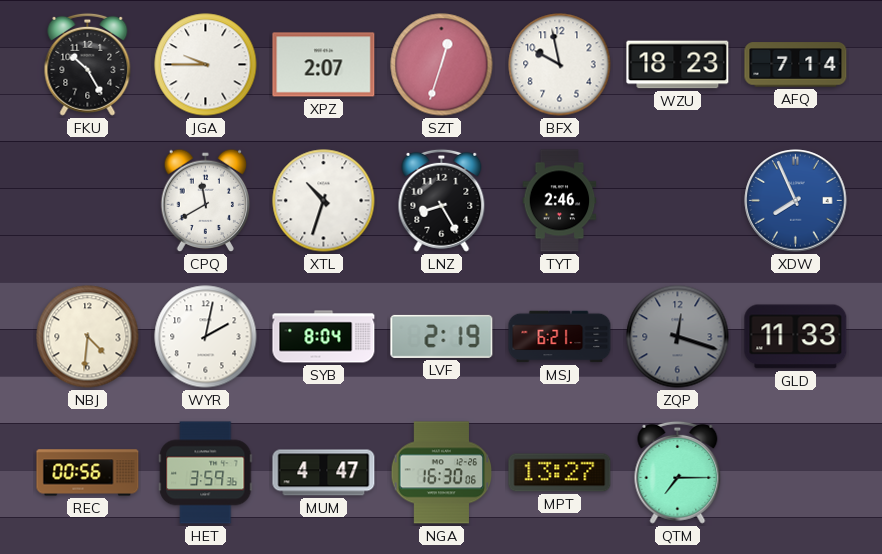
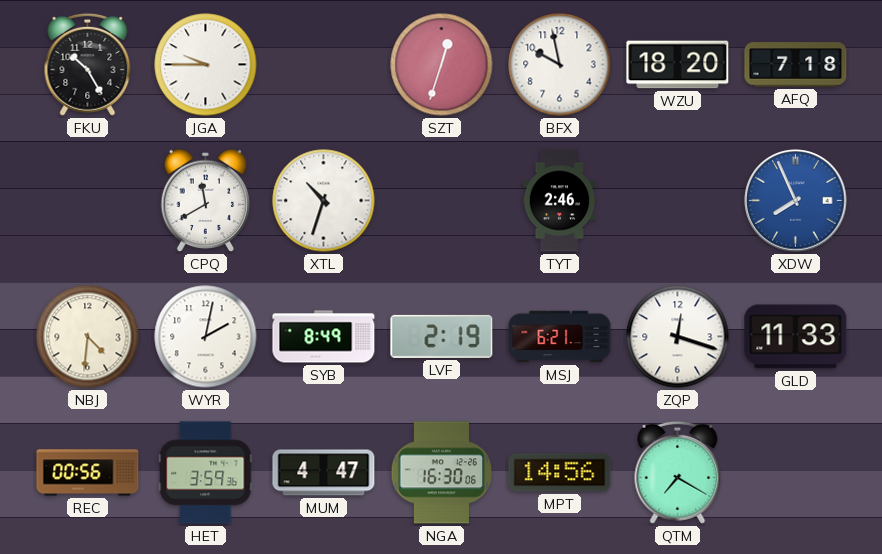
XPZ: 2:07 -> none
WZU: 18:23 -> 18:20
AFQ: 7:14 -> 7:18
LNZ: 8:25 -> none
SYB: 8:04 -> 8:49
ZQP dial: grey -> white
MPT: 13:27 -> 14:56
QTM: 7:15 -> 7:20
